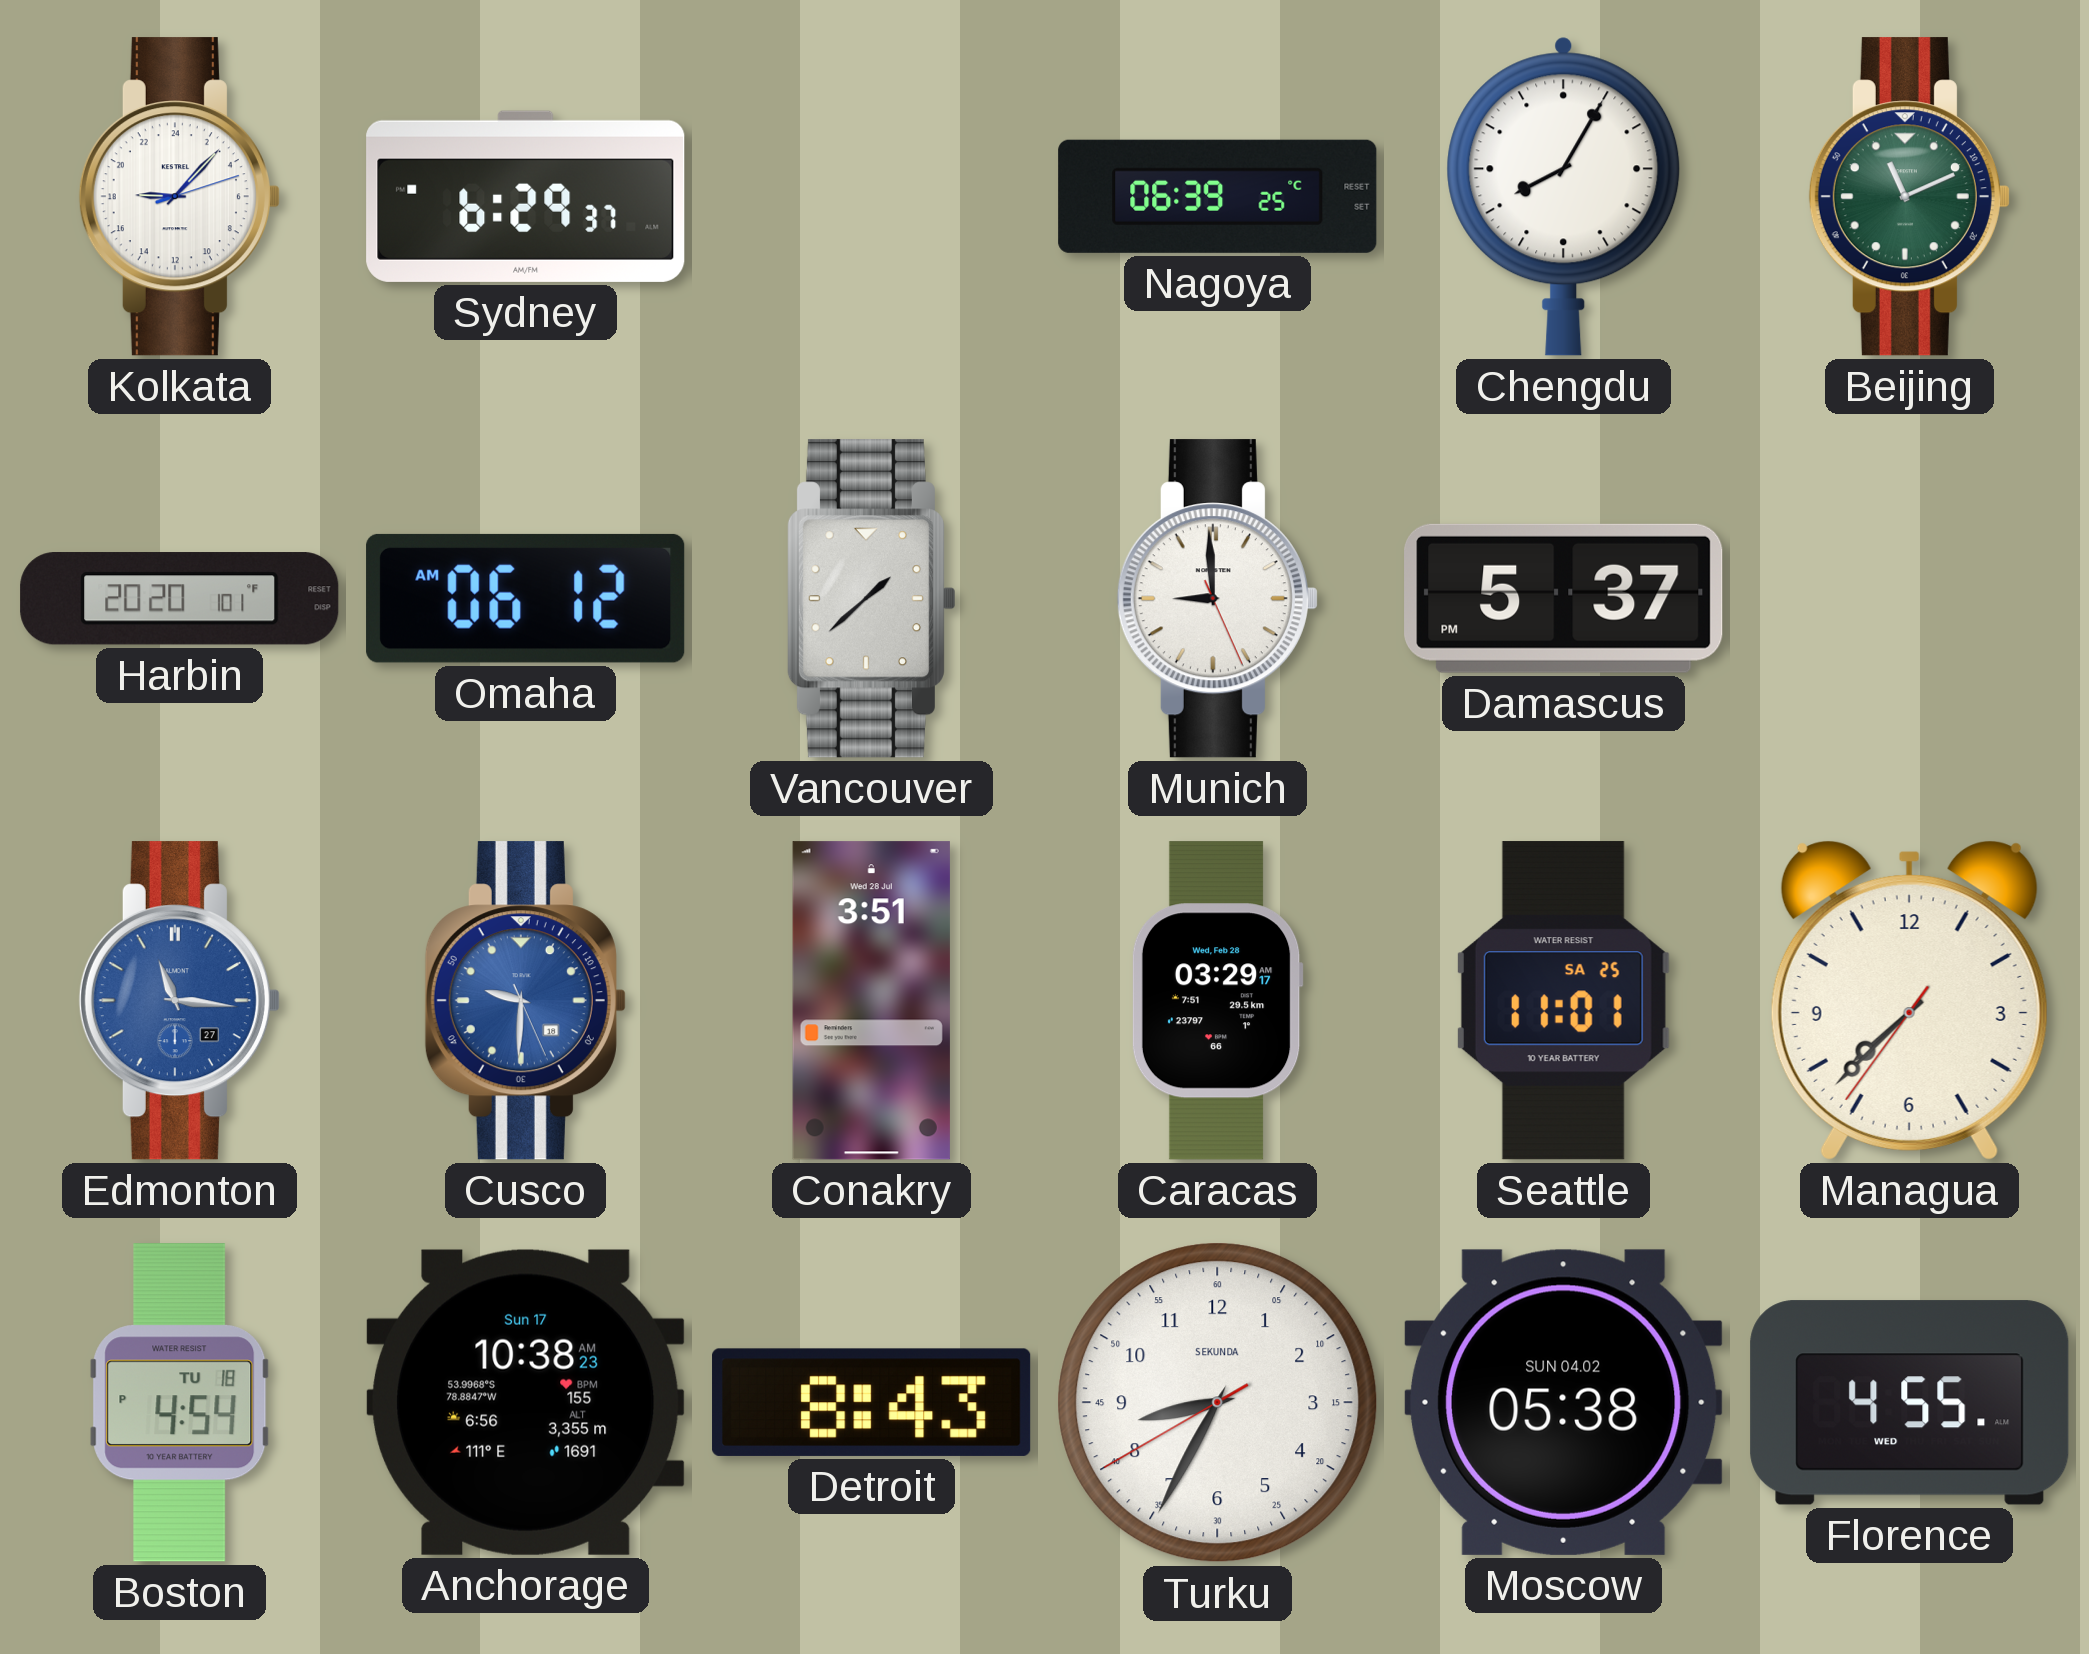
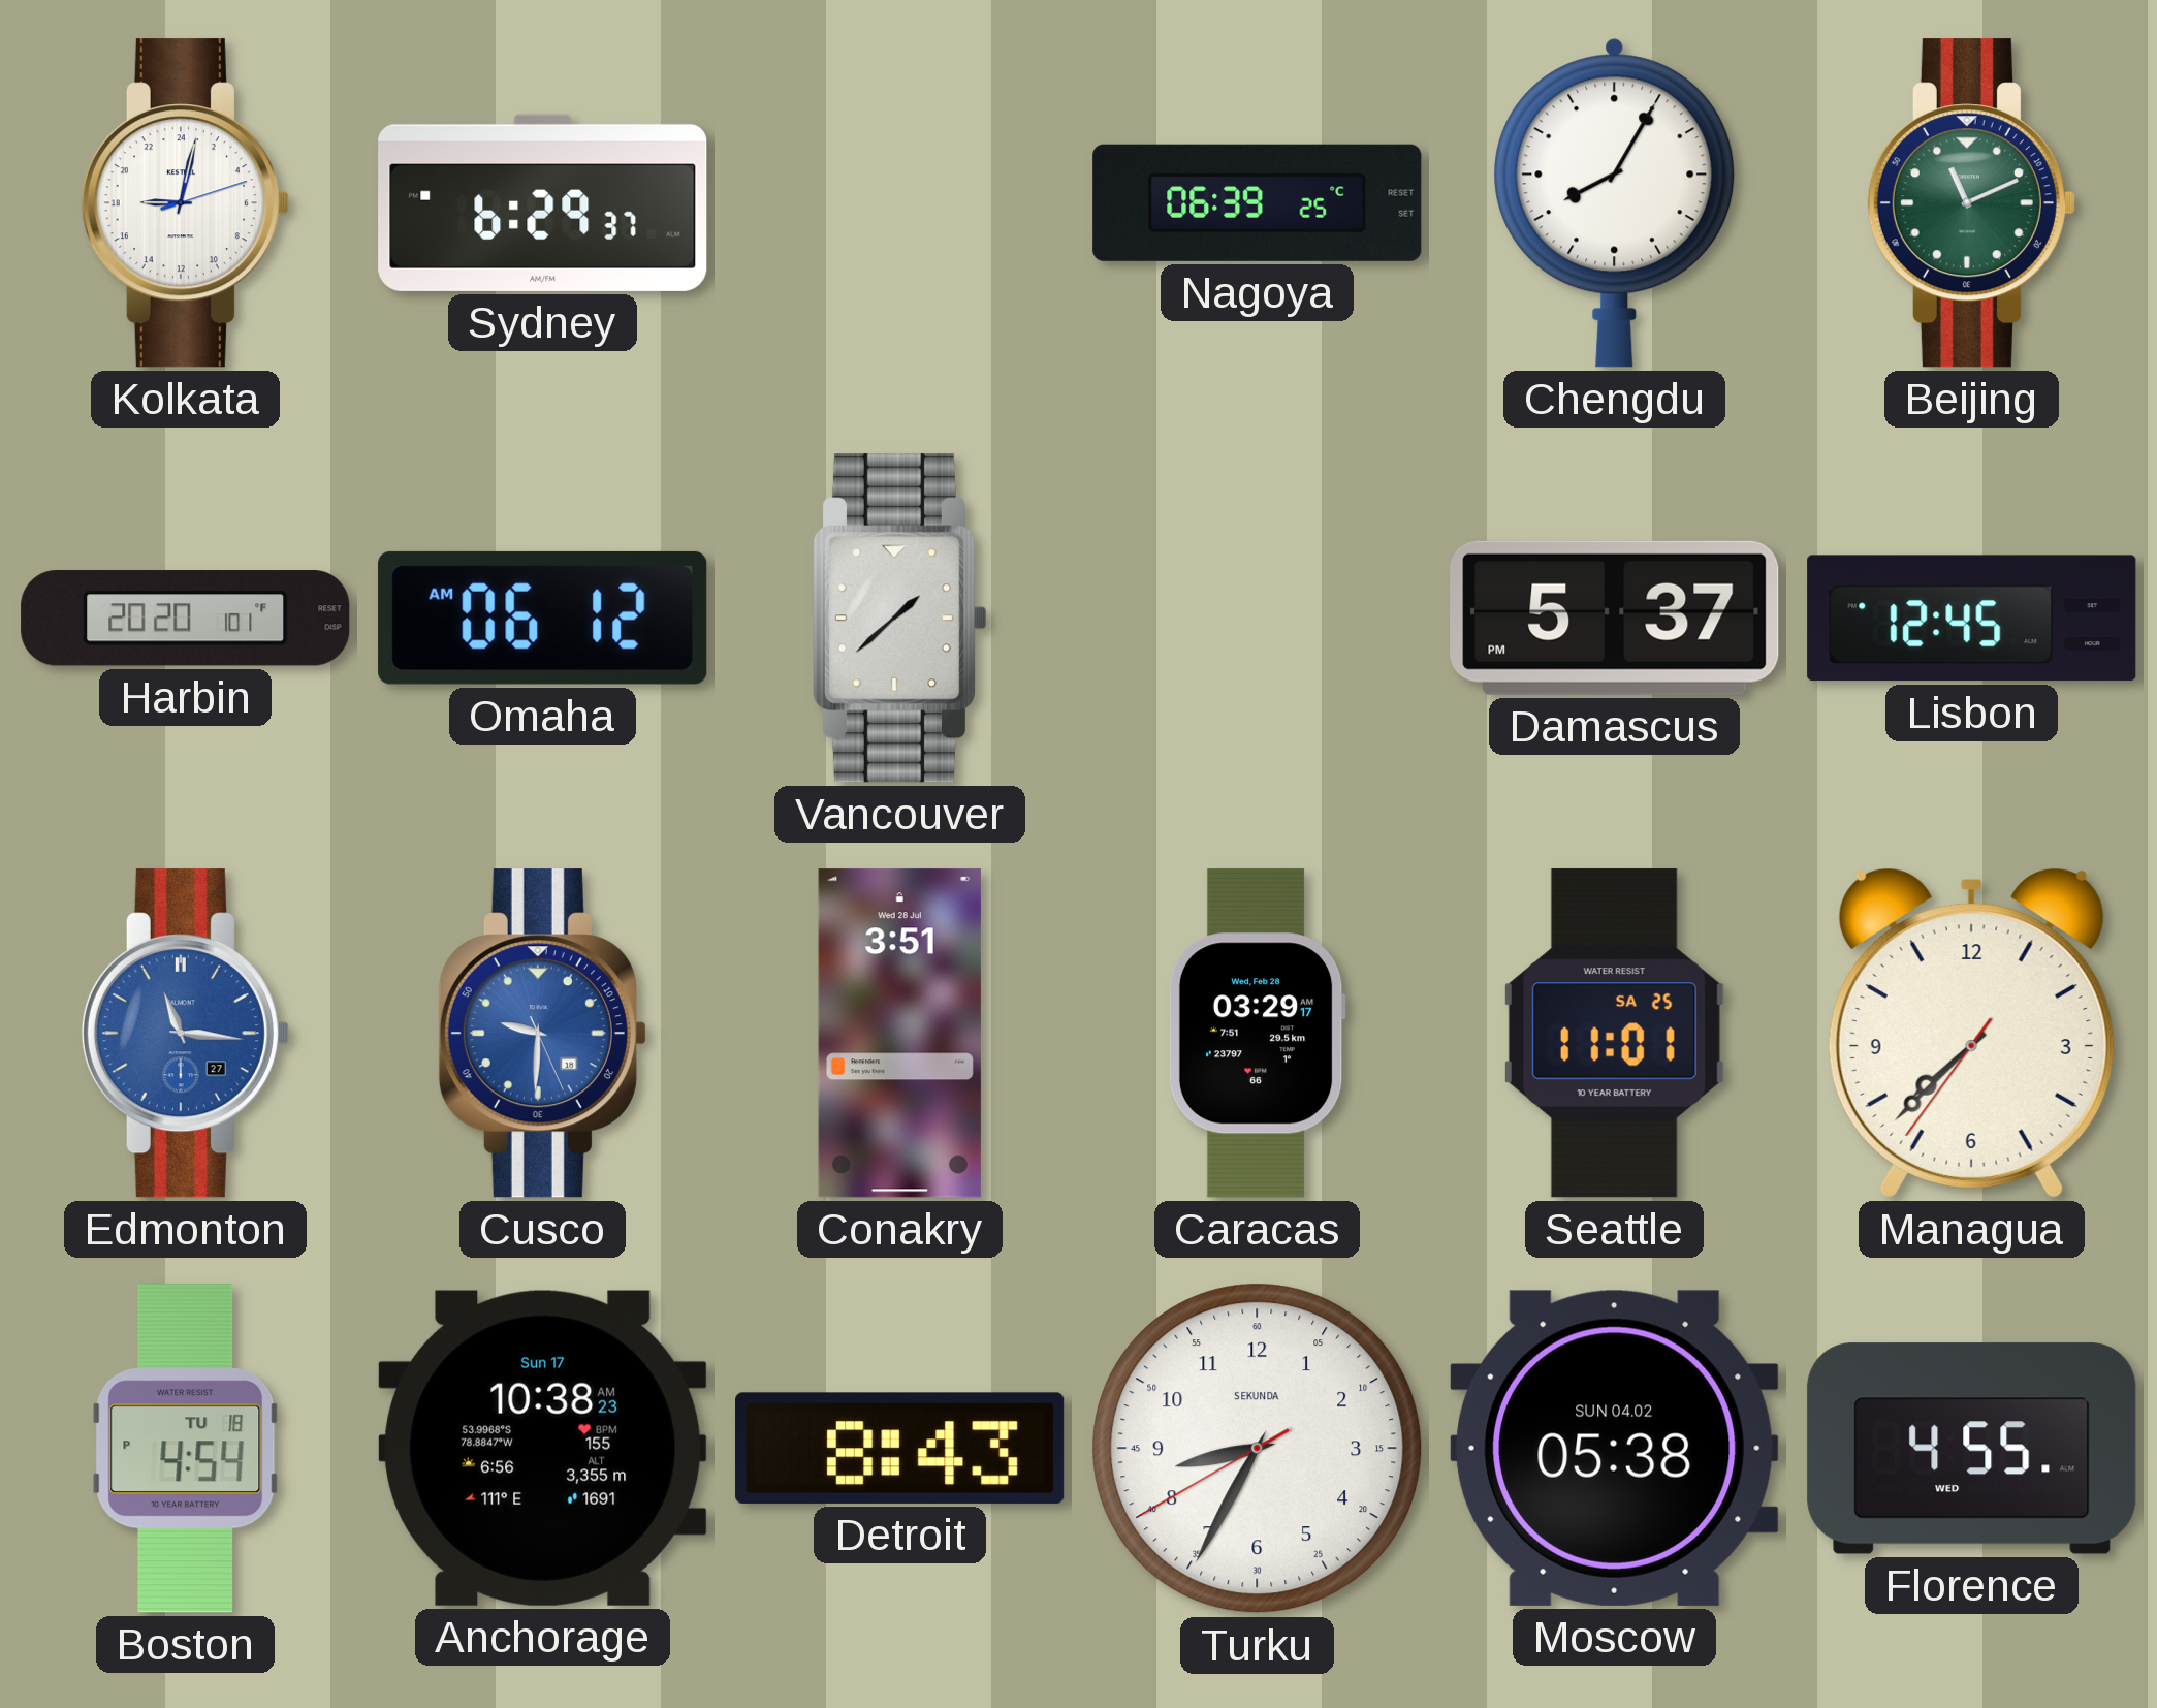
Kolkata: 18:07 -> 18:02
Munich: 8:59 -> none
Lisbon: none -> 12:45
